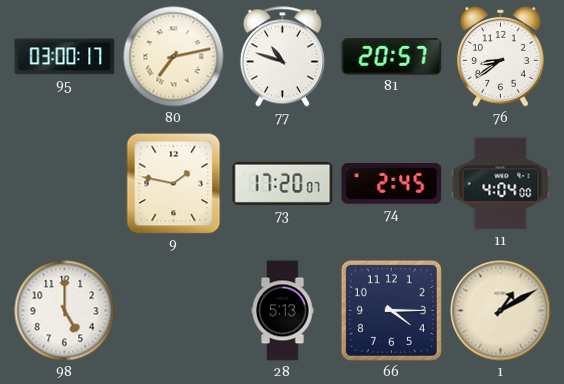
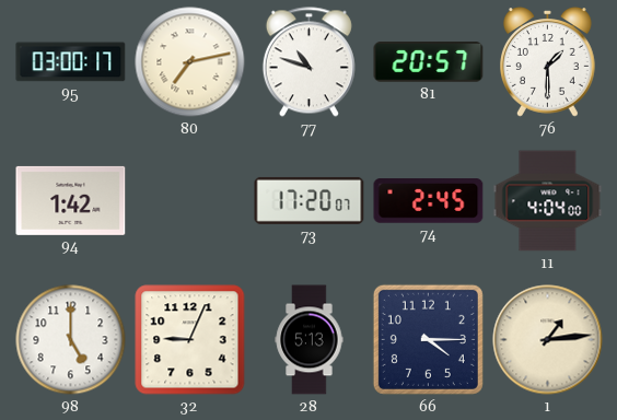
76: 8:39 -> 1:30
94: none -> 1:42
9: 1:47 -> none
32: none -> 9:04
1: 1:10 -> 1:14
